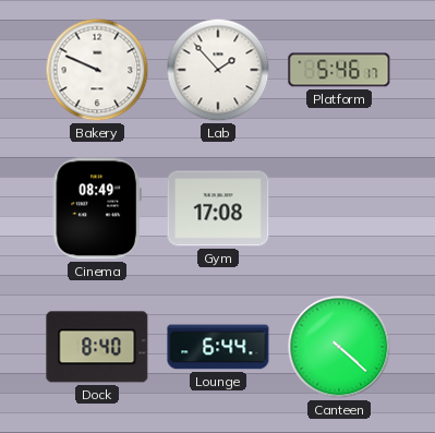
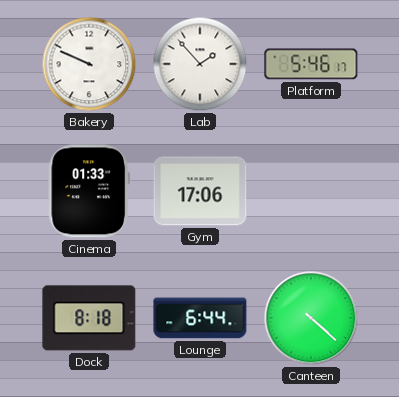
Cinema: 08:49 -> 01:33
Gym: 17:08 -> 17:06
Dock: 8:40 -> 8:18
